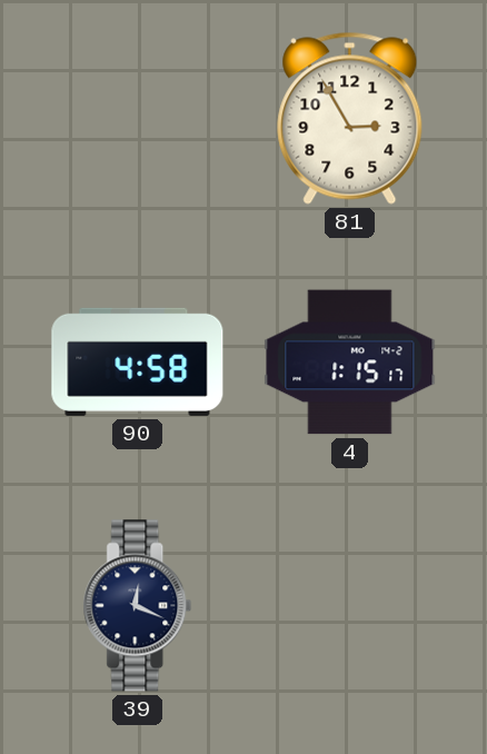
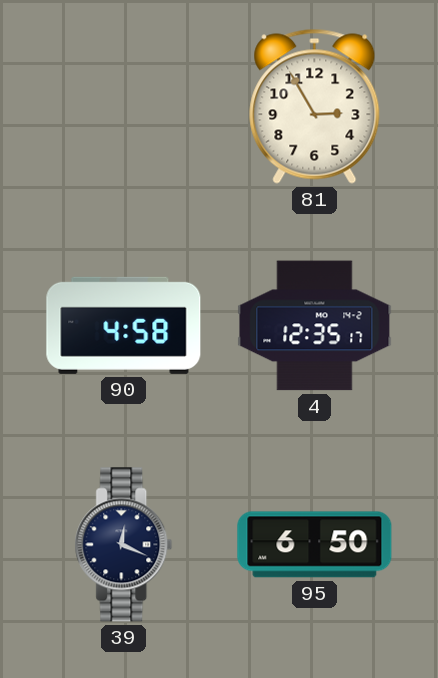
4: 1:15 -> 12:35
95: none -> 6:50
